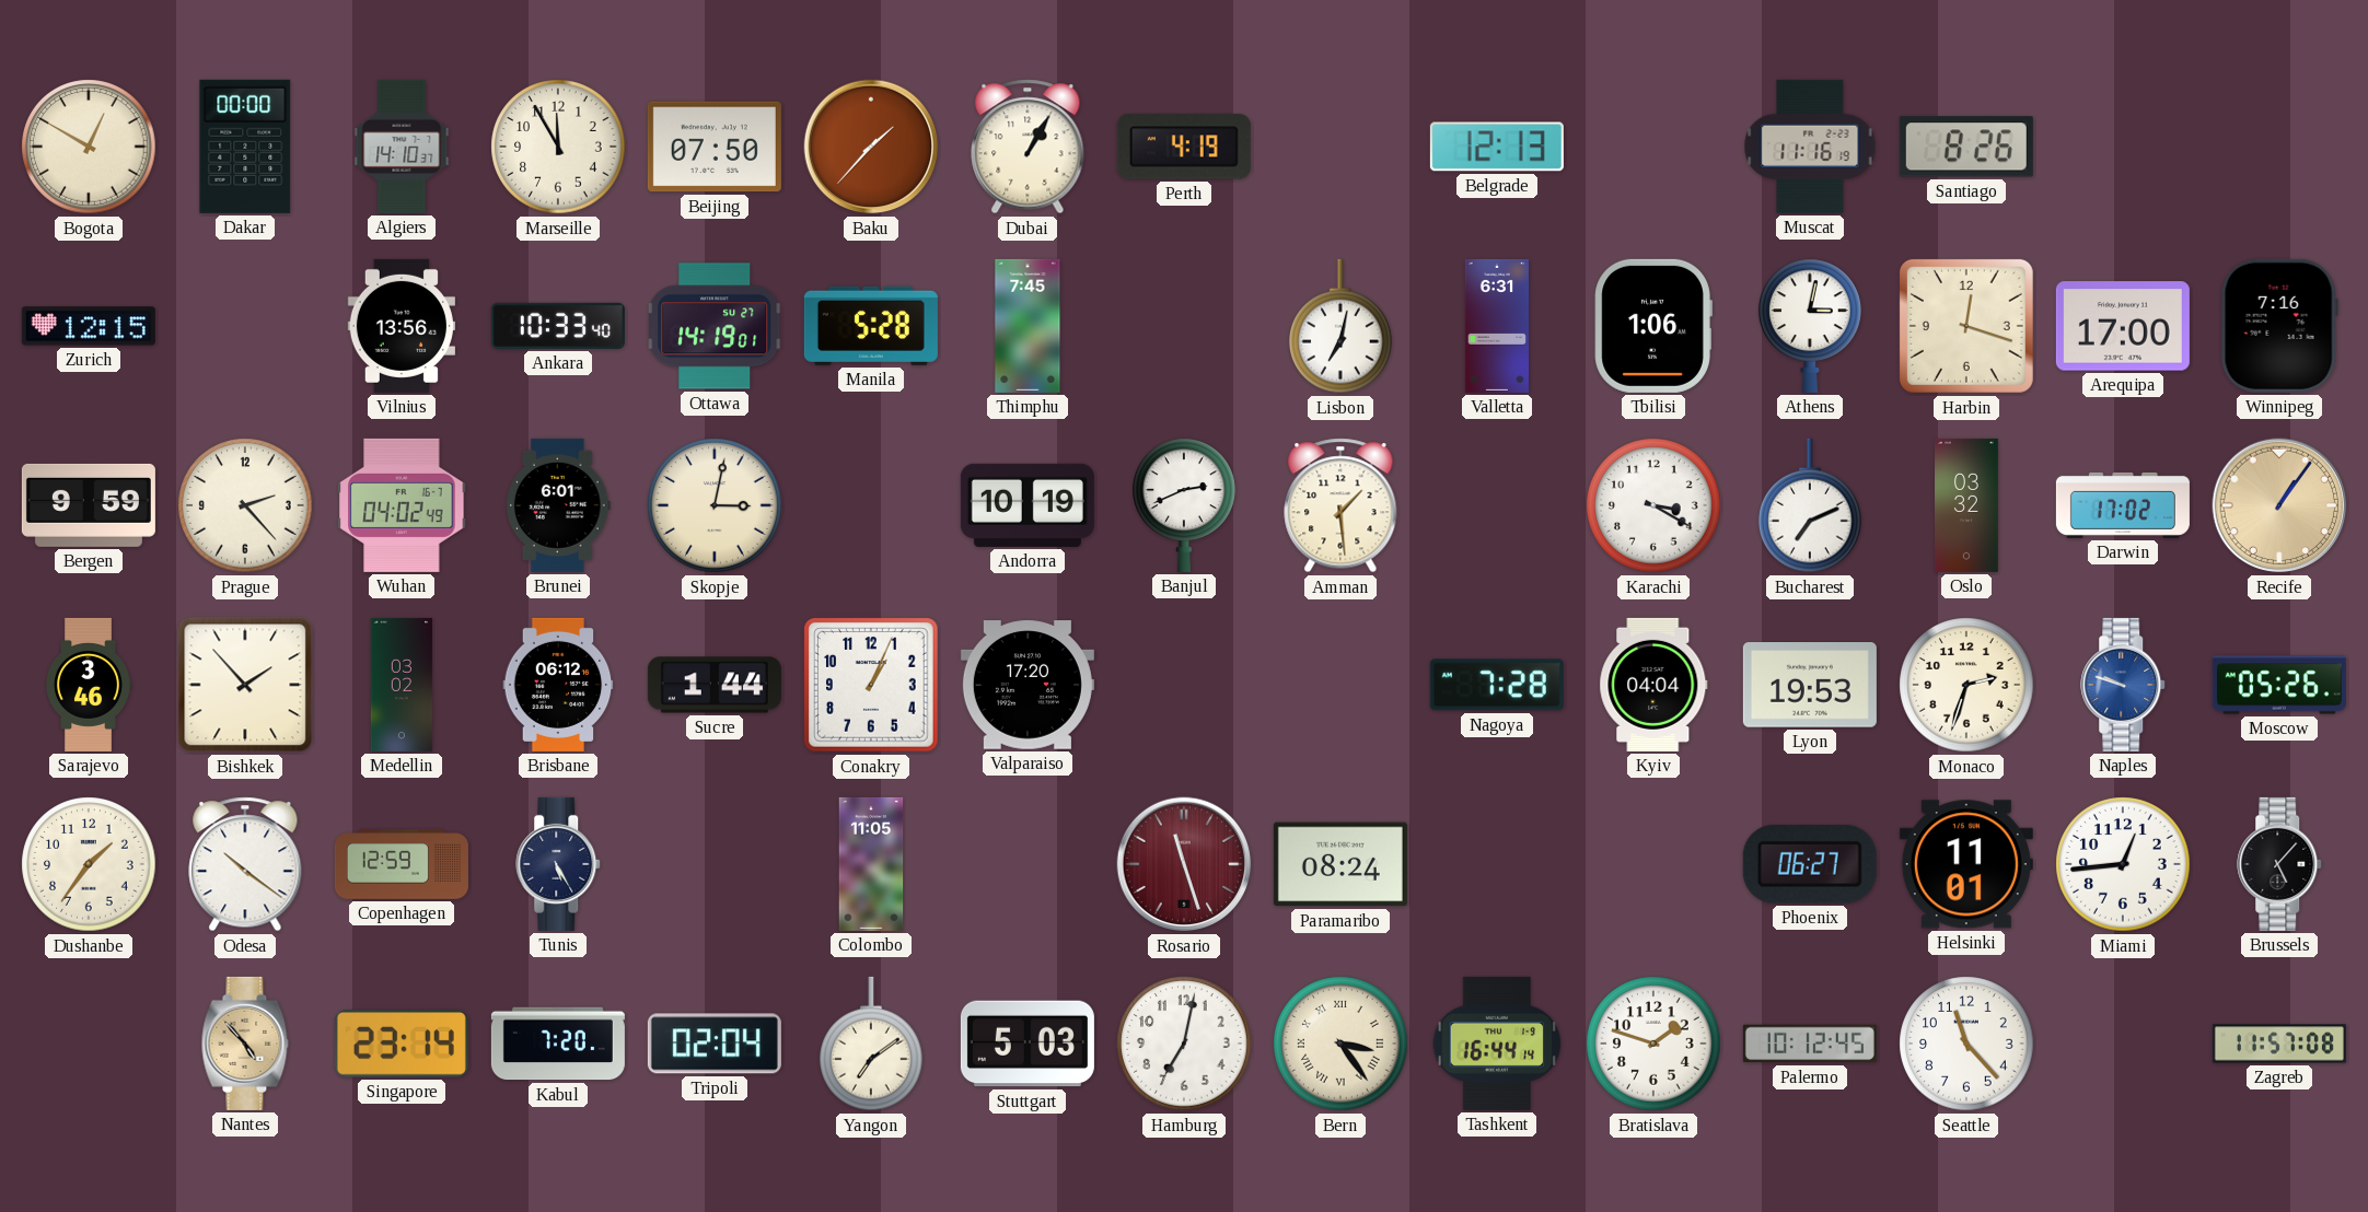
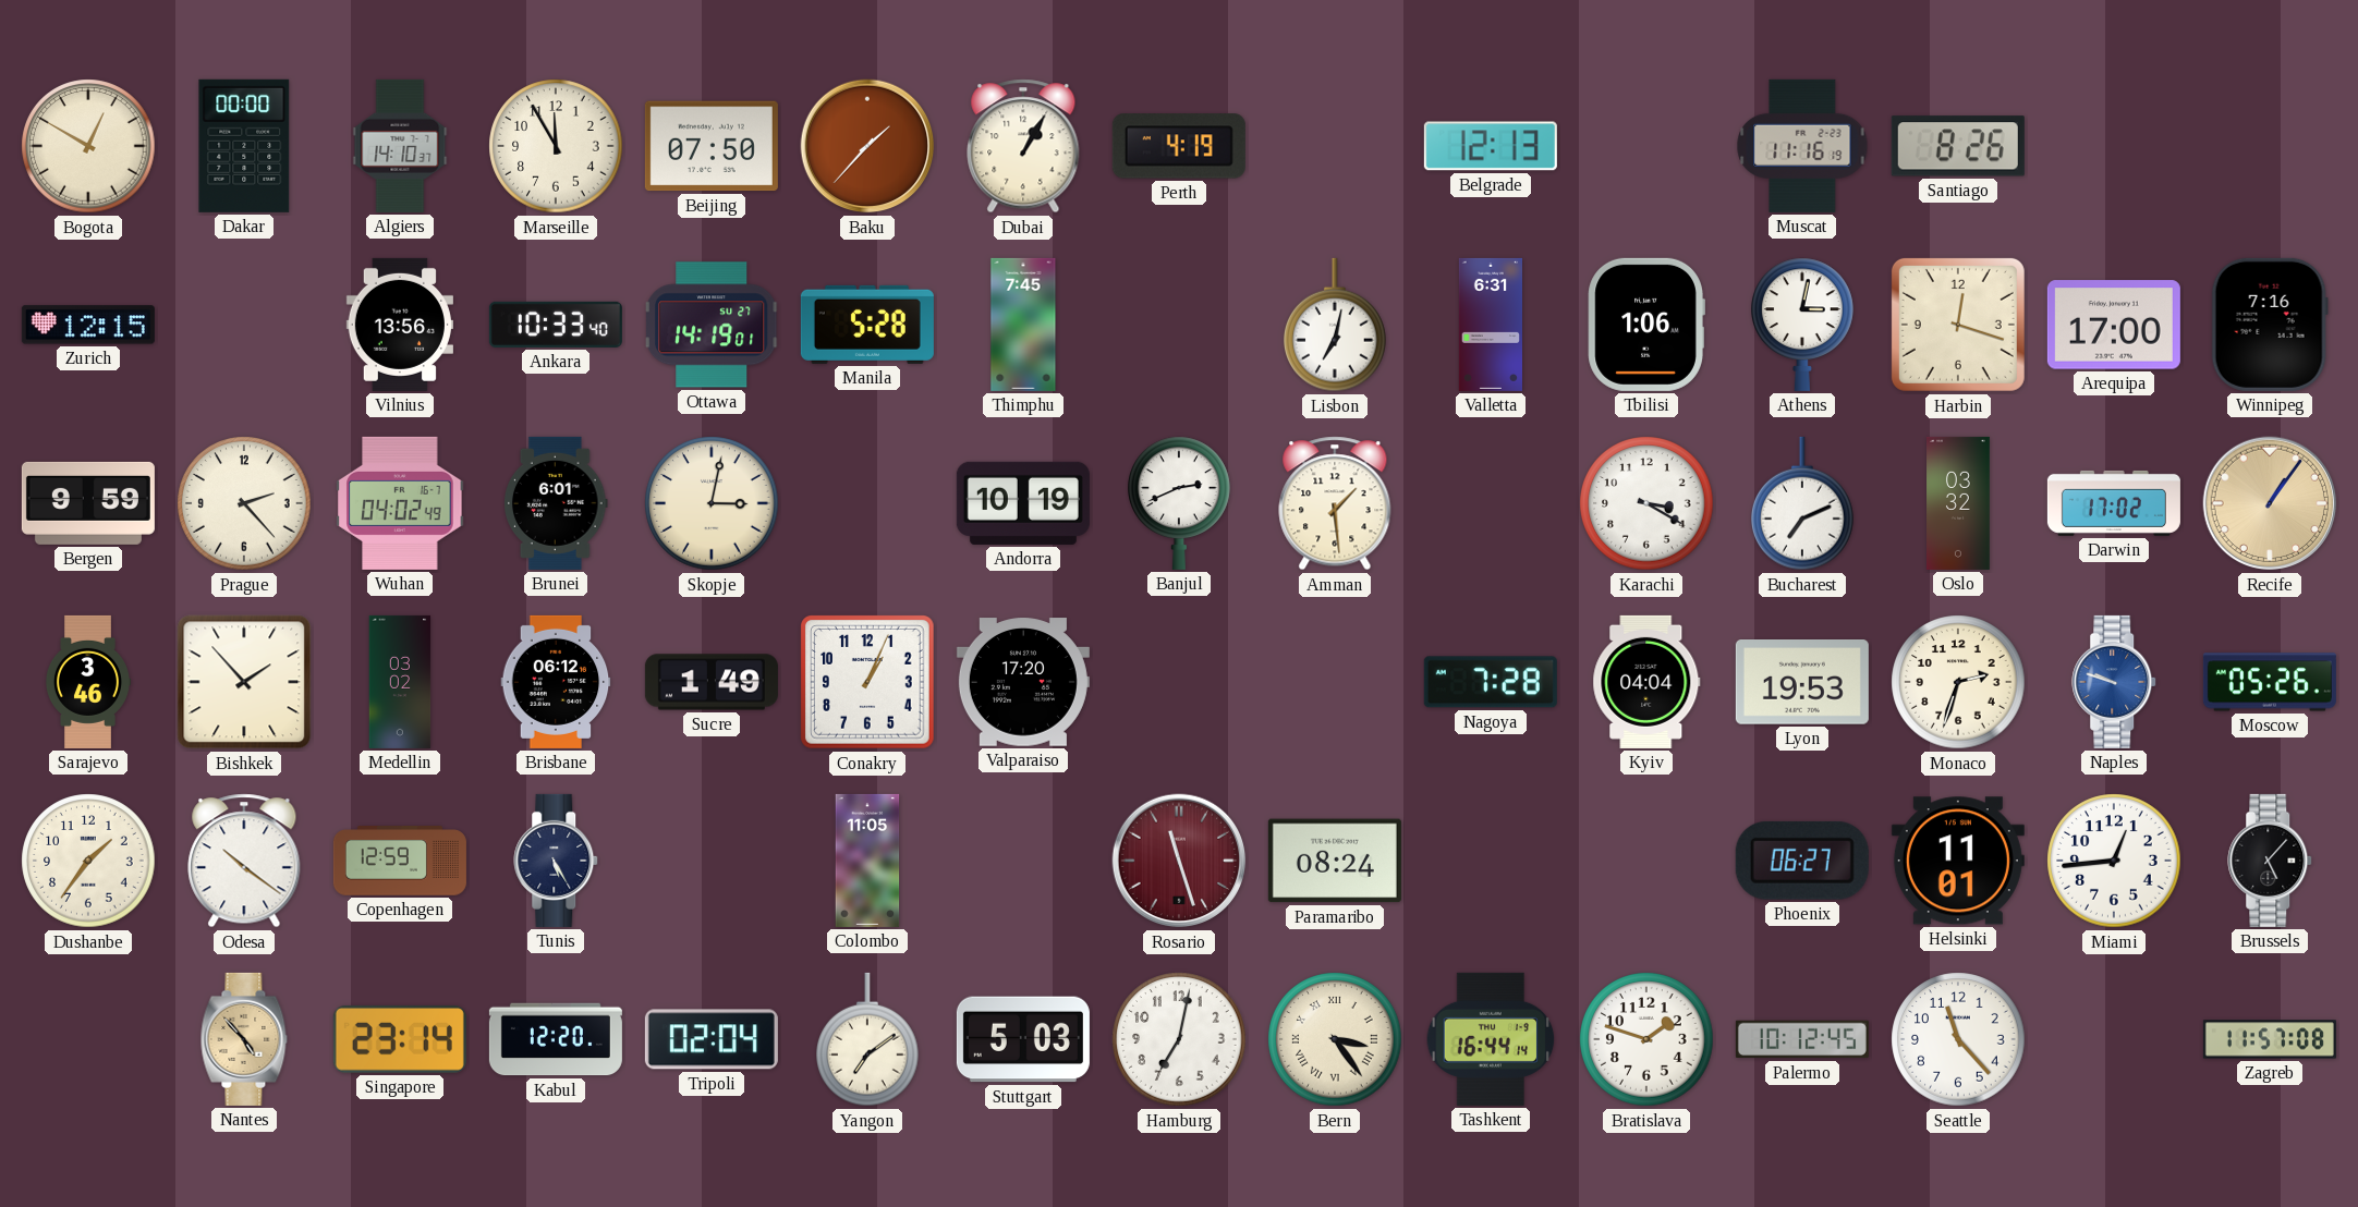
Sucre: 1:44 -> 1:49
Kabul: 7:20 -> 12:20
